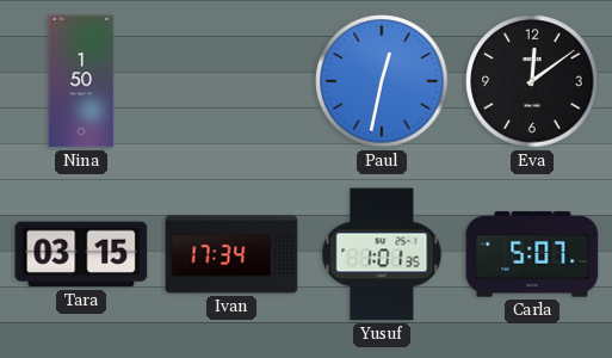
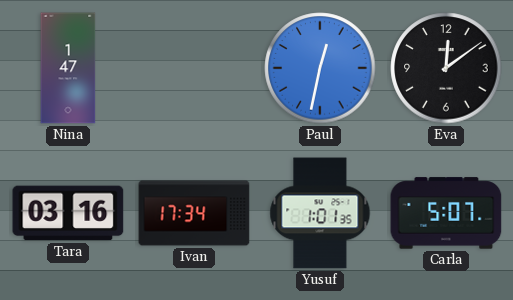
Nina: 1:50 -> 1:47
Tara: 03:15 -> 03:16
